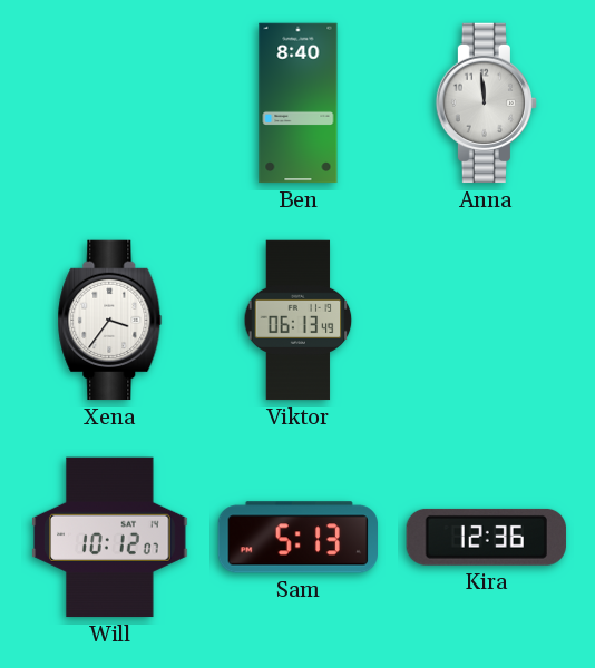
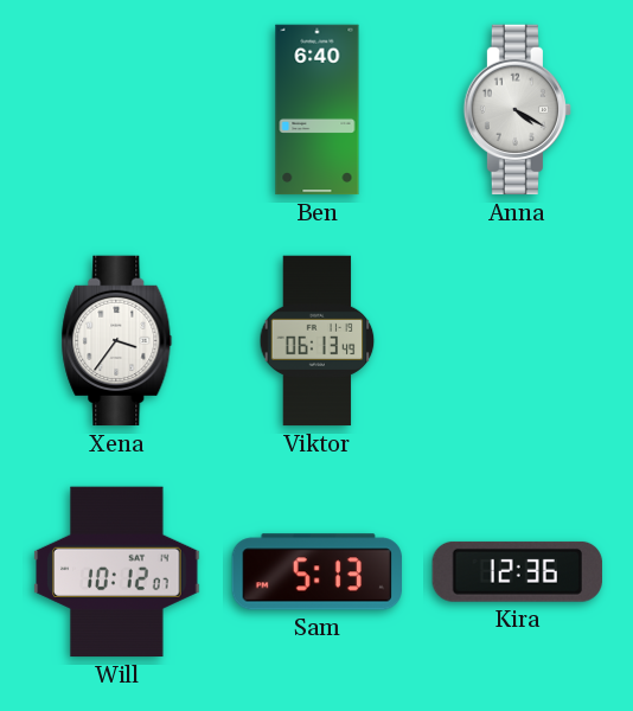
Ben: 8:40 -> 6:40
Anna: 11:59 -> 4:20
